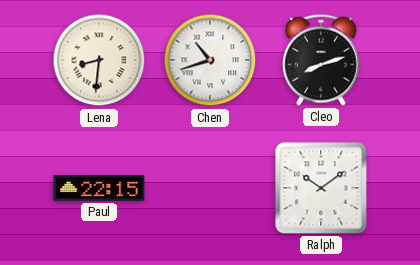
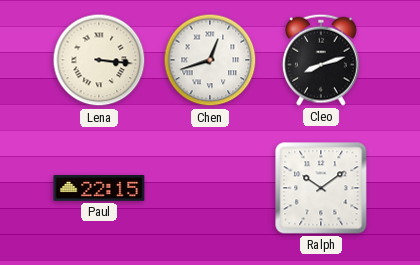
Lena: 8:31 -> 3:16
Chen: 10:42 -> 12:42
